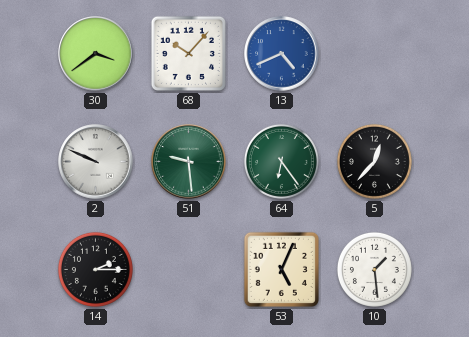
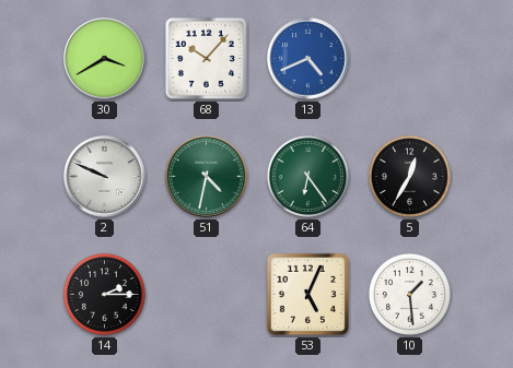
30: 3:39 -> 3:40
51: 9:29 -> 4:32
5: 12:37 -> 12:35
